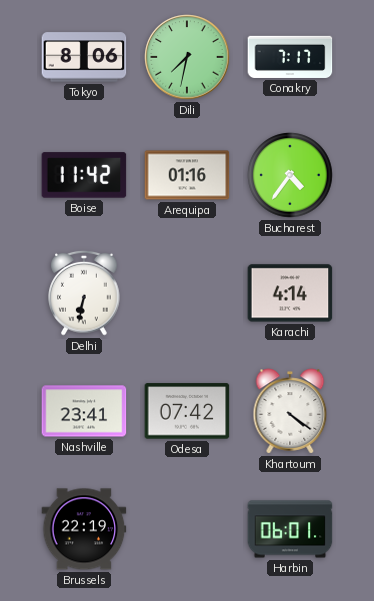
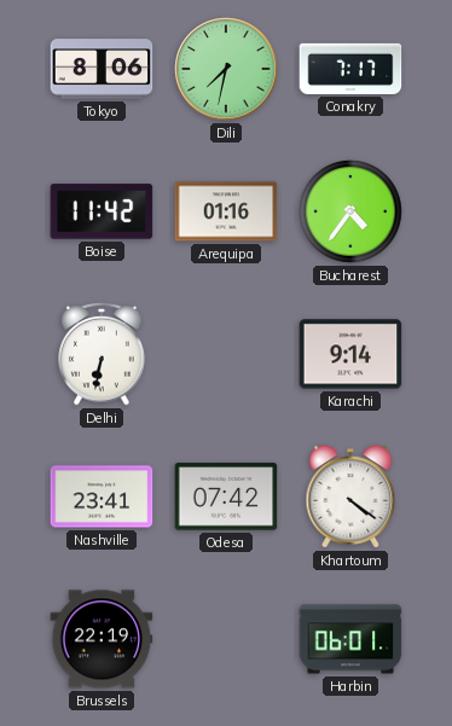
Karachi: 4:14 -> 9:14
